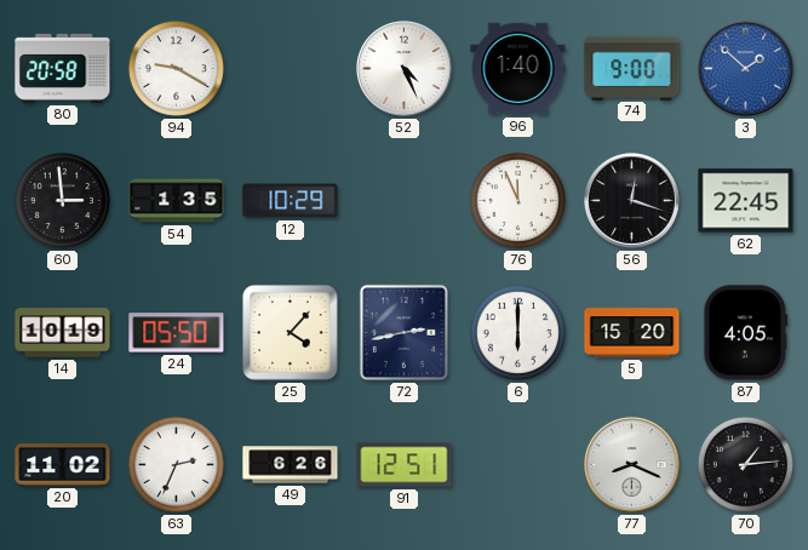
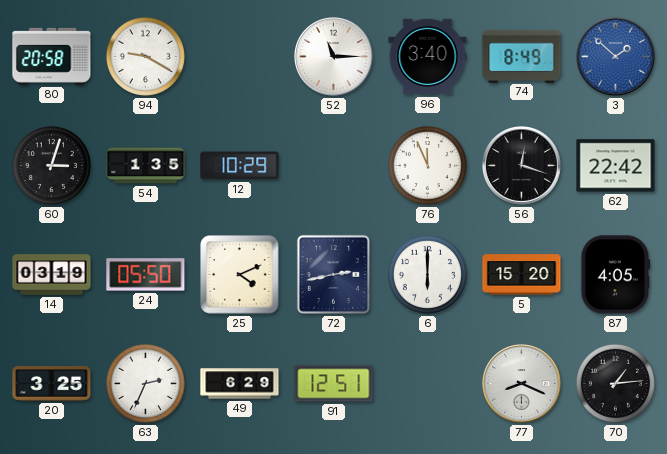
52: 4:26 -> 11:15
96: 1:40 -> 3:40
74: 9:00 -> 8:49
60: 2:59 -> 3:03
62: 22:45 -> 22:42
14: 10:19 -> 03:19
25: 4:07 -> 4:11
20: 11:02 -> 3:25
49: 6:26 -> 6:29
